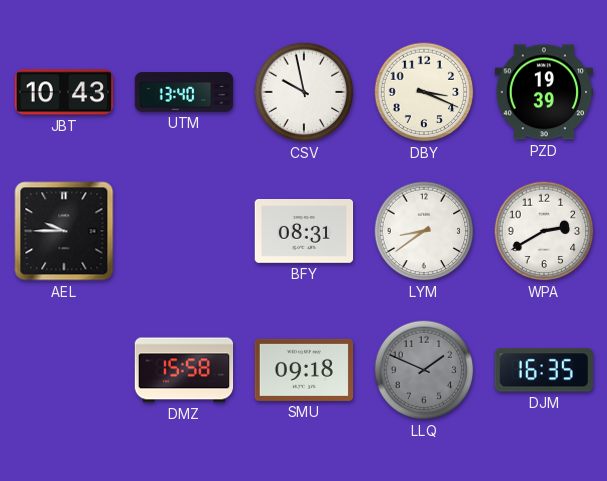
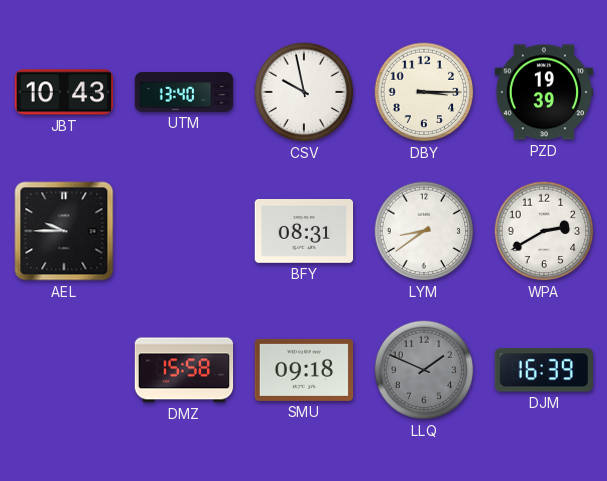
DBY: 3:19 -> 3:15
DJM: 16:35 -> 16:39
